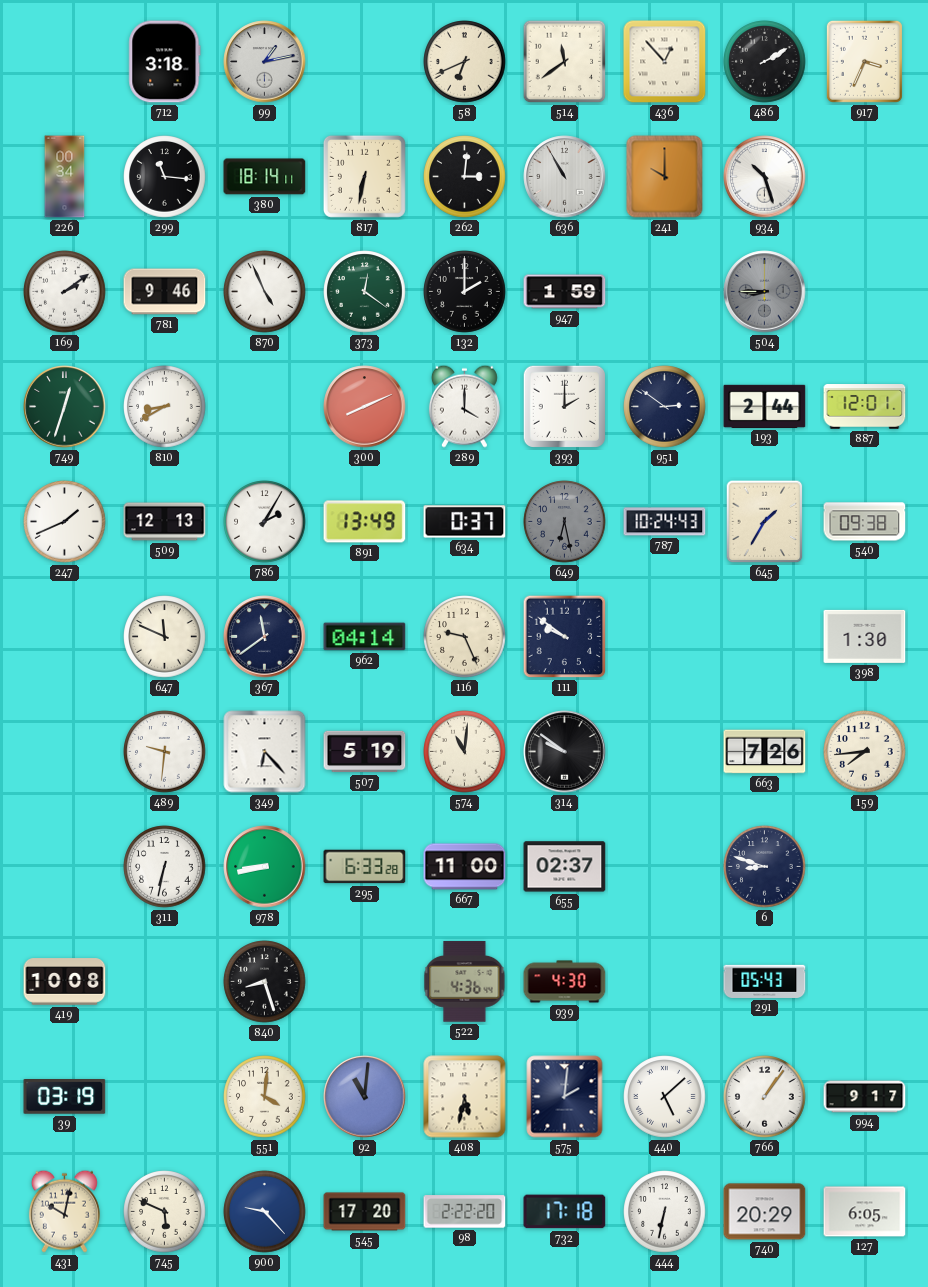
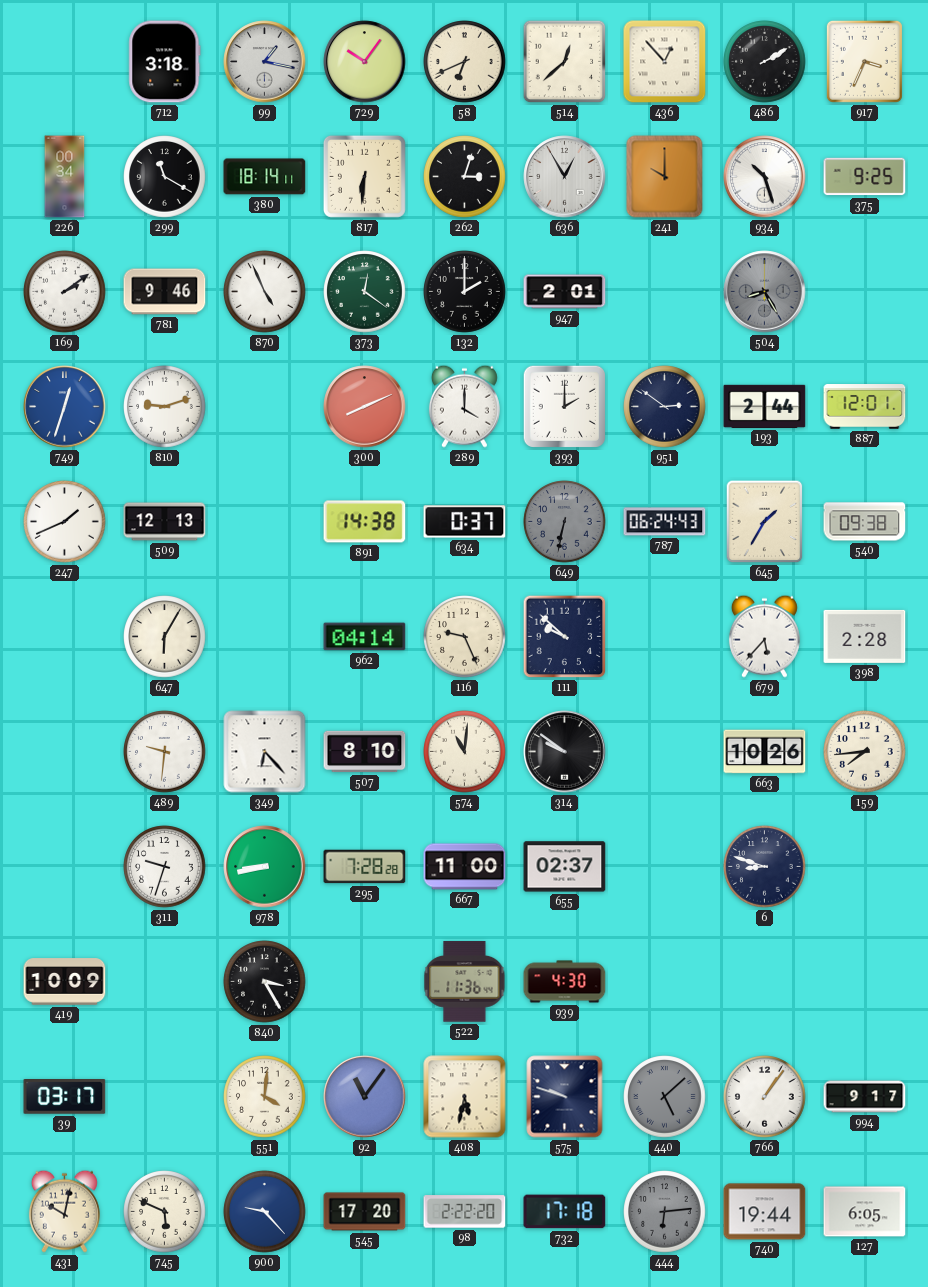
99: 1:13 -> 1:17
729: none -> 10:06
514: 11:39 -> 12:38
299: 11:16 -> 11:20
817: 6:32 -> 6:31
262: 3:01 -> 3:03
636: 10:55 -> 12:55
375: none -> 9:25
947: 1:59 -> 2:01
504: 8:45 -> 8:25
749 dial: green -> blue
810: 8:40 -> 9:12
786: 2:05 -> none
891: 13:49 -> 14:38
649: 6:28 -> 6:32
787: 10:24 -> 06:24
647: 11:49 -> 6:05
367: 11:39 -> none
111: 9:51 -> 9:52
679: none -> 5:37
398: 1:30 -> 2:28
507: 5:19 -> 8:10
663: 7:26 -> 10:26
311: 6:32 -> 9:33
295: 6:33 -> 7:28
419: 10:08 -> 10:09
840: 8:27 -> 3:25
522: 4:36 -> 11:36
291: 05:43 -> none
39: 03:19 -> 03:17
92: 11:01 -> 11:06
575: 2:01 -> 9:48
440 dial: white -> grey
444: 6:32 -> 6:14
444 dial: white -> grey
740: 20:29 -> 19:44
